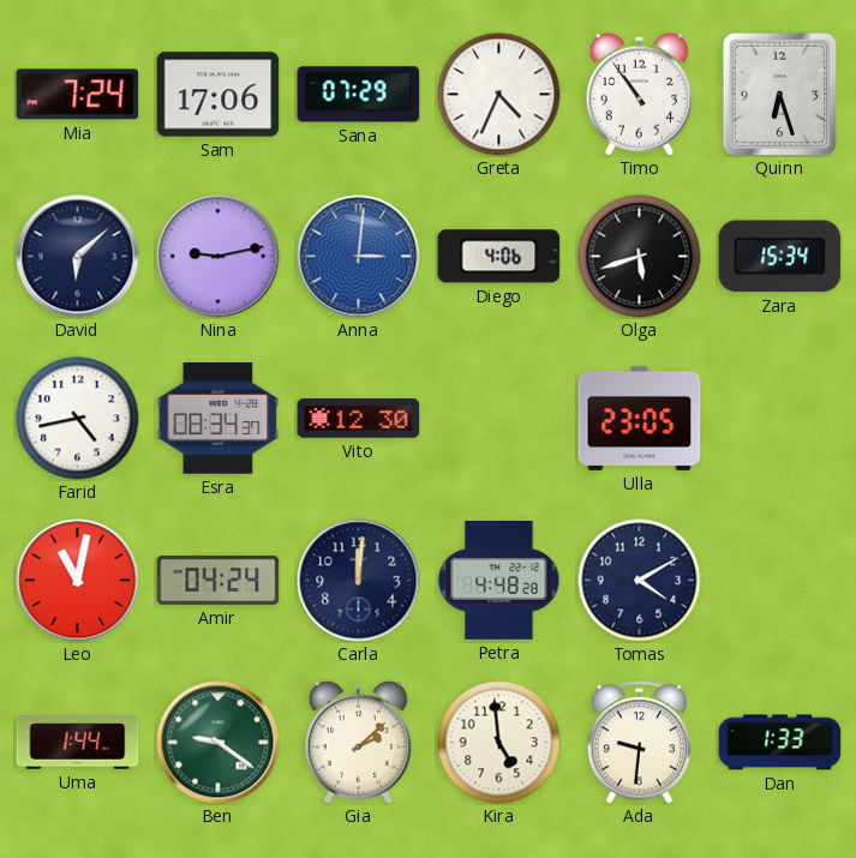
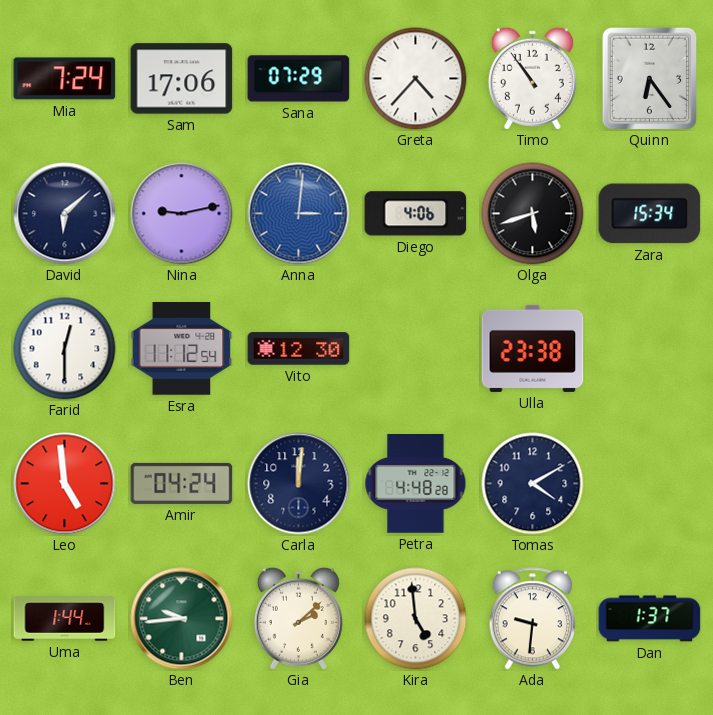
Greta: 4:34 -> 4:37
Quinn: 6:27 -> 6:24
Farid: 4:43 -> 12:30
Esra: 08:34 -> 11:12
Ulla: 23:05 -> 23:38
Leo: 11:02 -> 4:59
Ben: 9:21 -> 9:44
Dan: 1:33 -> 1:37
